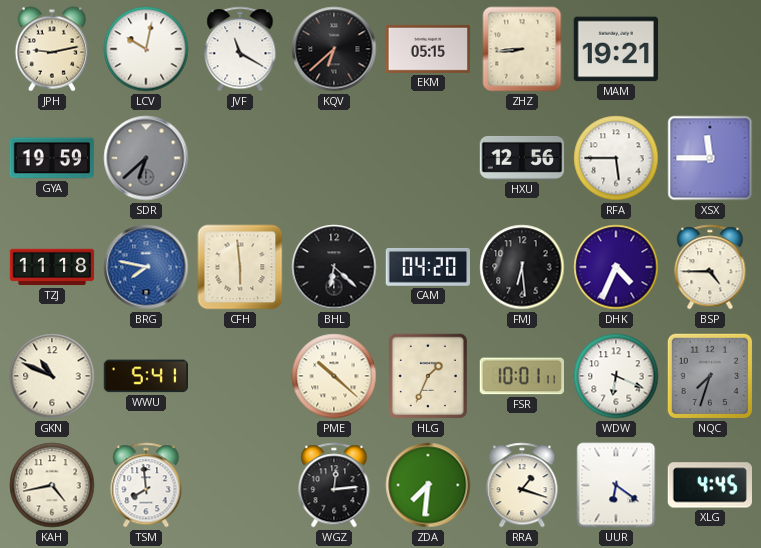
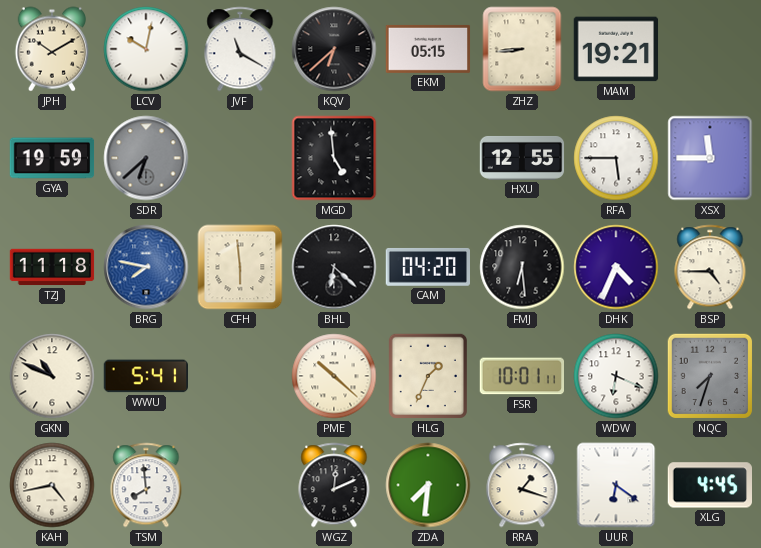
JPH: 9:13 -> 10:10
MGD: none -> 4:59
HXU: 12:56 -> 12:55
WGZ: 12:14 -> 12:11
